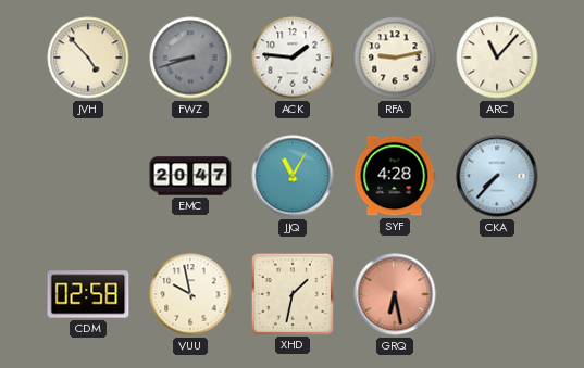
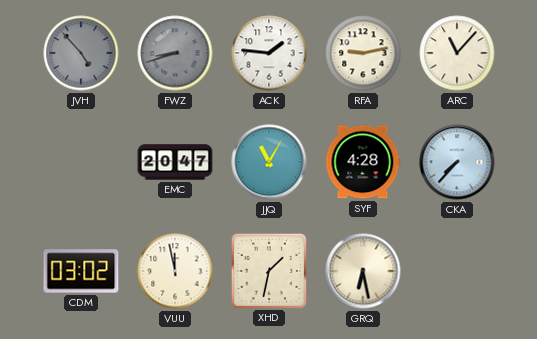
JVH dial: cream -> grey
CDM: 02:58 -> 03:02
VUU: 9:58 -> 11:58
GRQ dial: salmon -> cream
